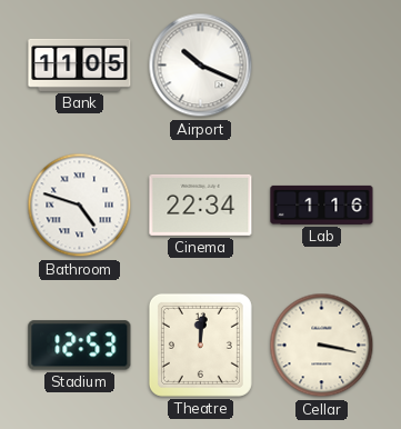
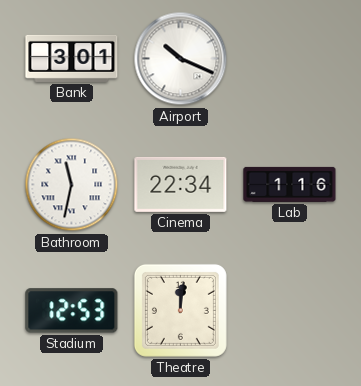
Bank: 11:05 -> 3:01
Bathroom: 4:48 -> 11:32
Cellar: 3:17 -> none
